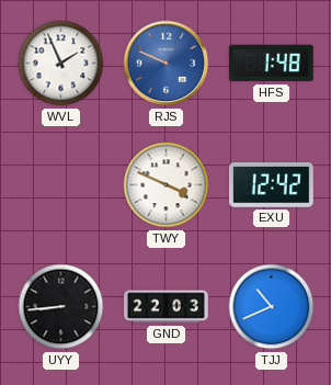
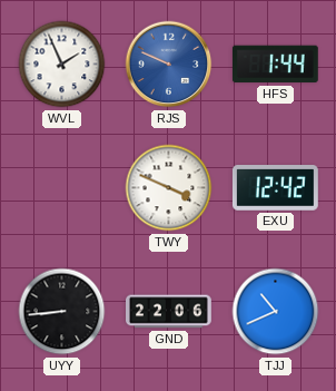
HFS: 1:48 -> 1:44
GND: 22:03 -> 22:06
